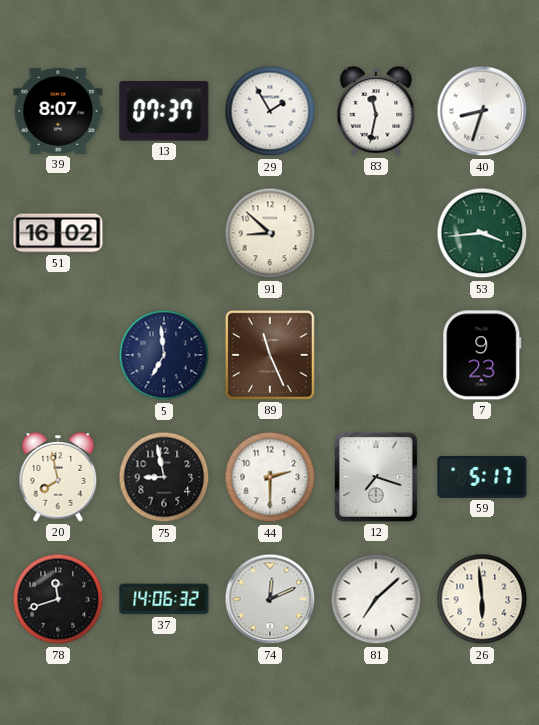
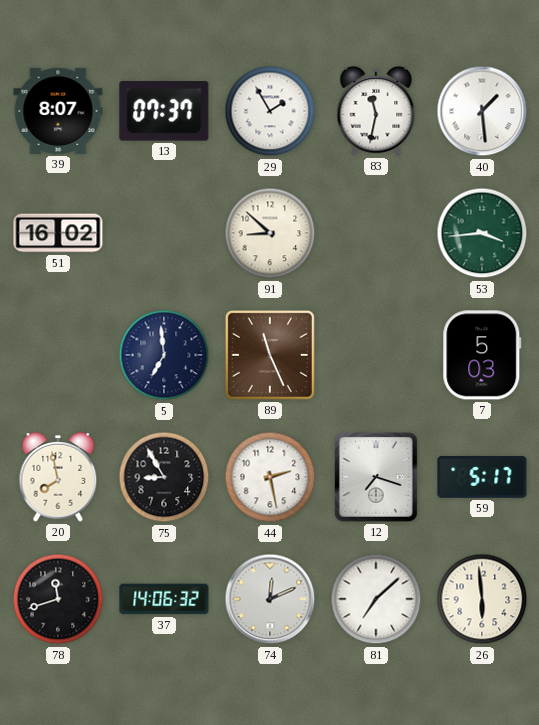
40: 8:33 -> 1:29
7: 9:23 -> 5:03
75: 8:58 -> 8:55
44: 2:30 -> 2:28
